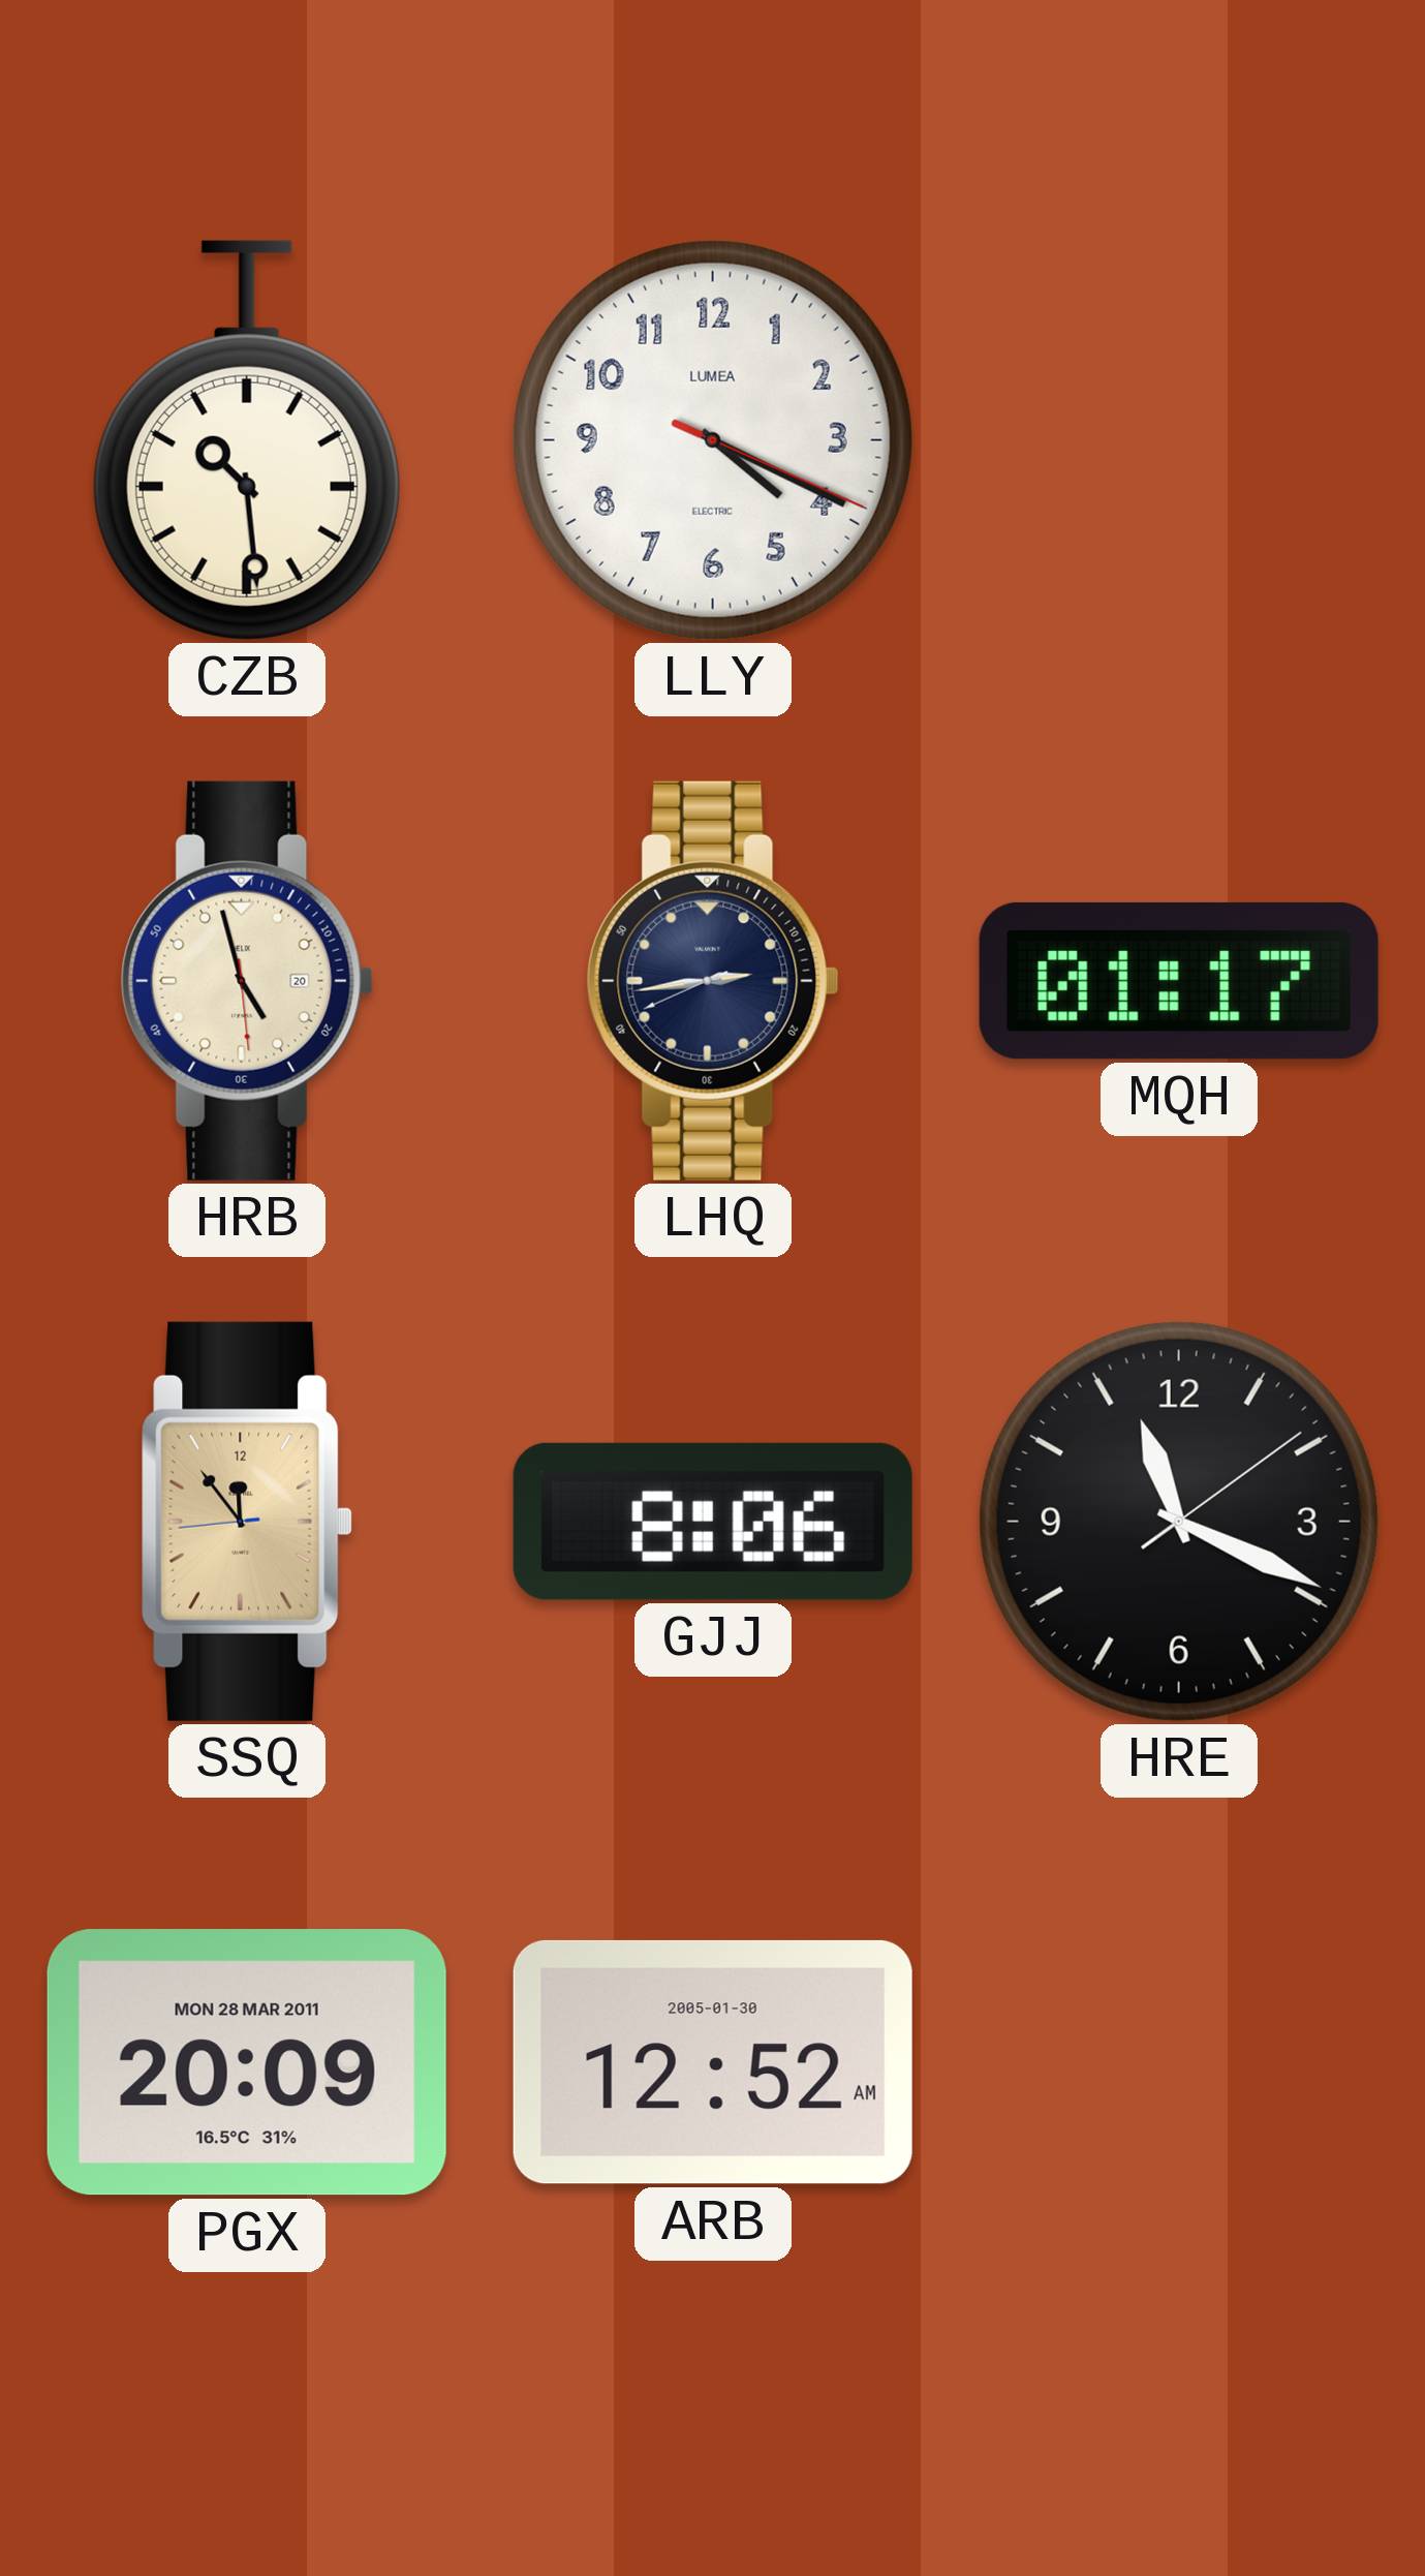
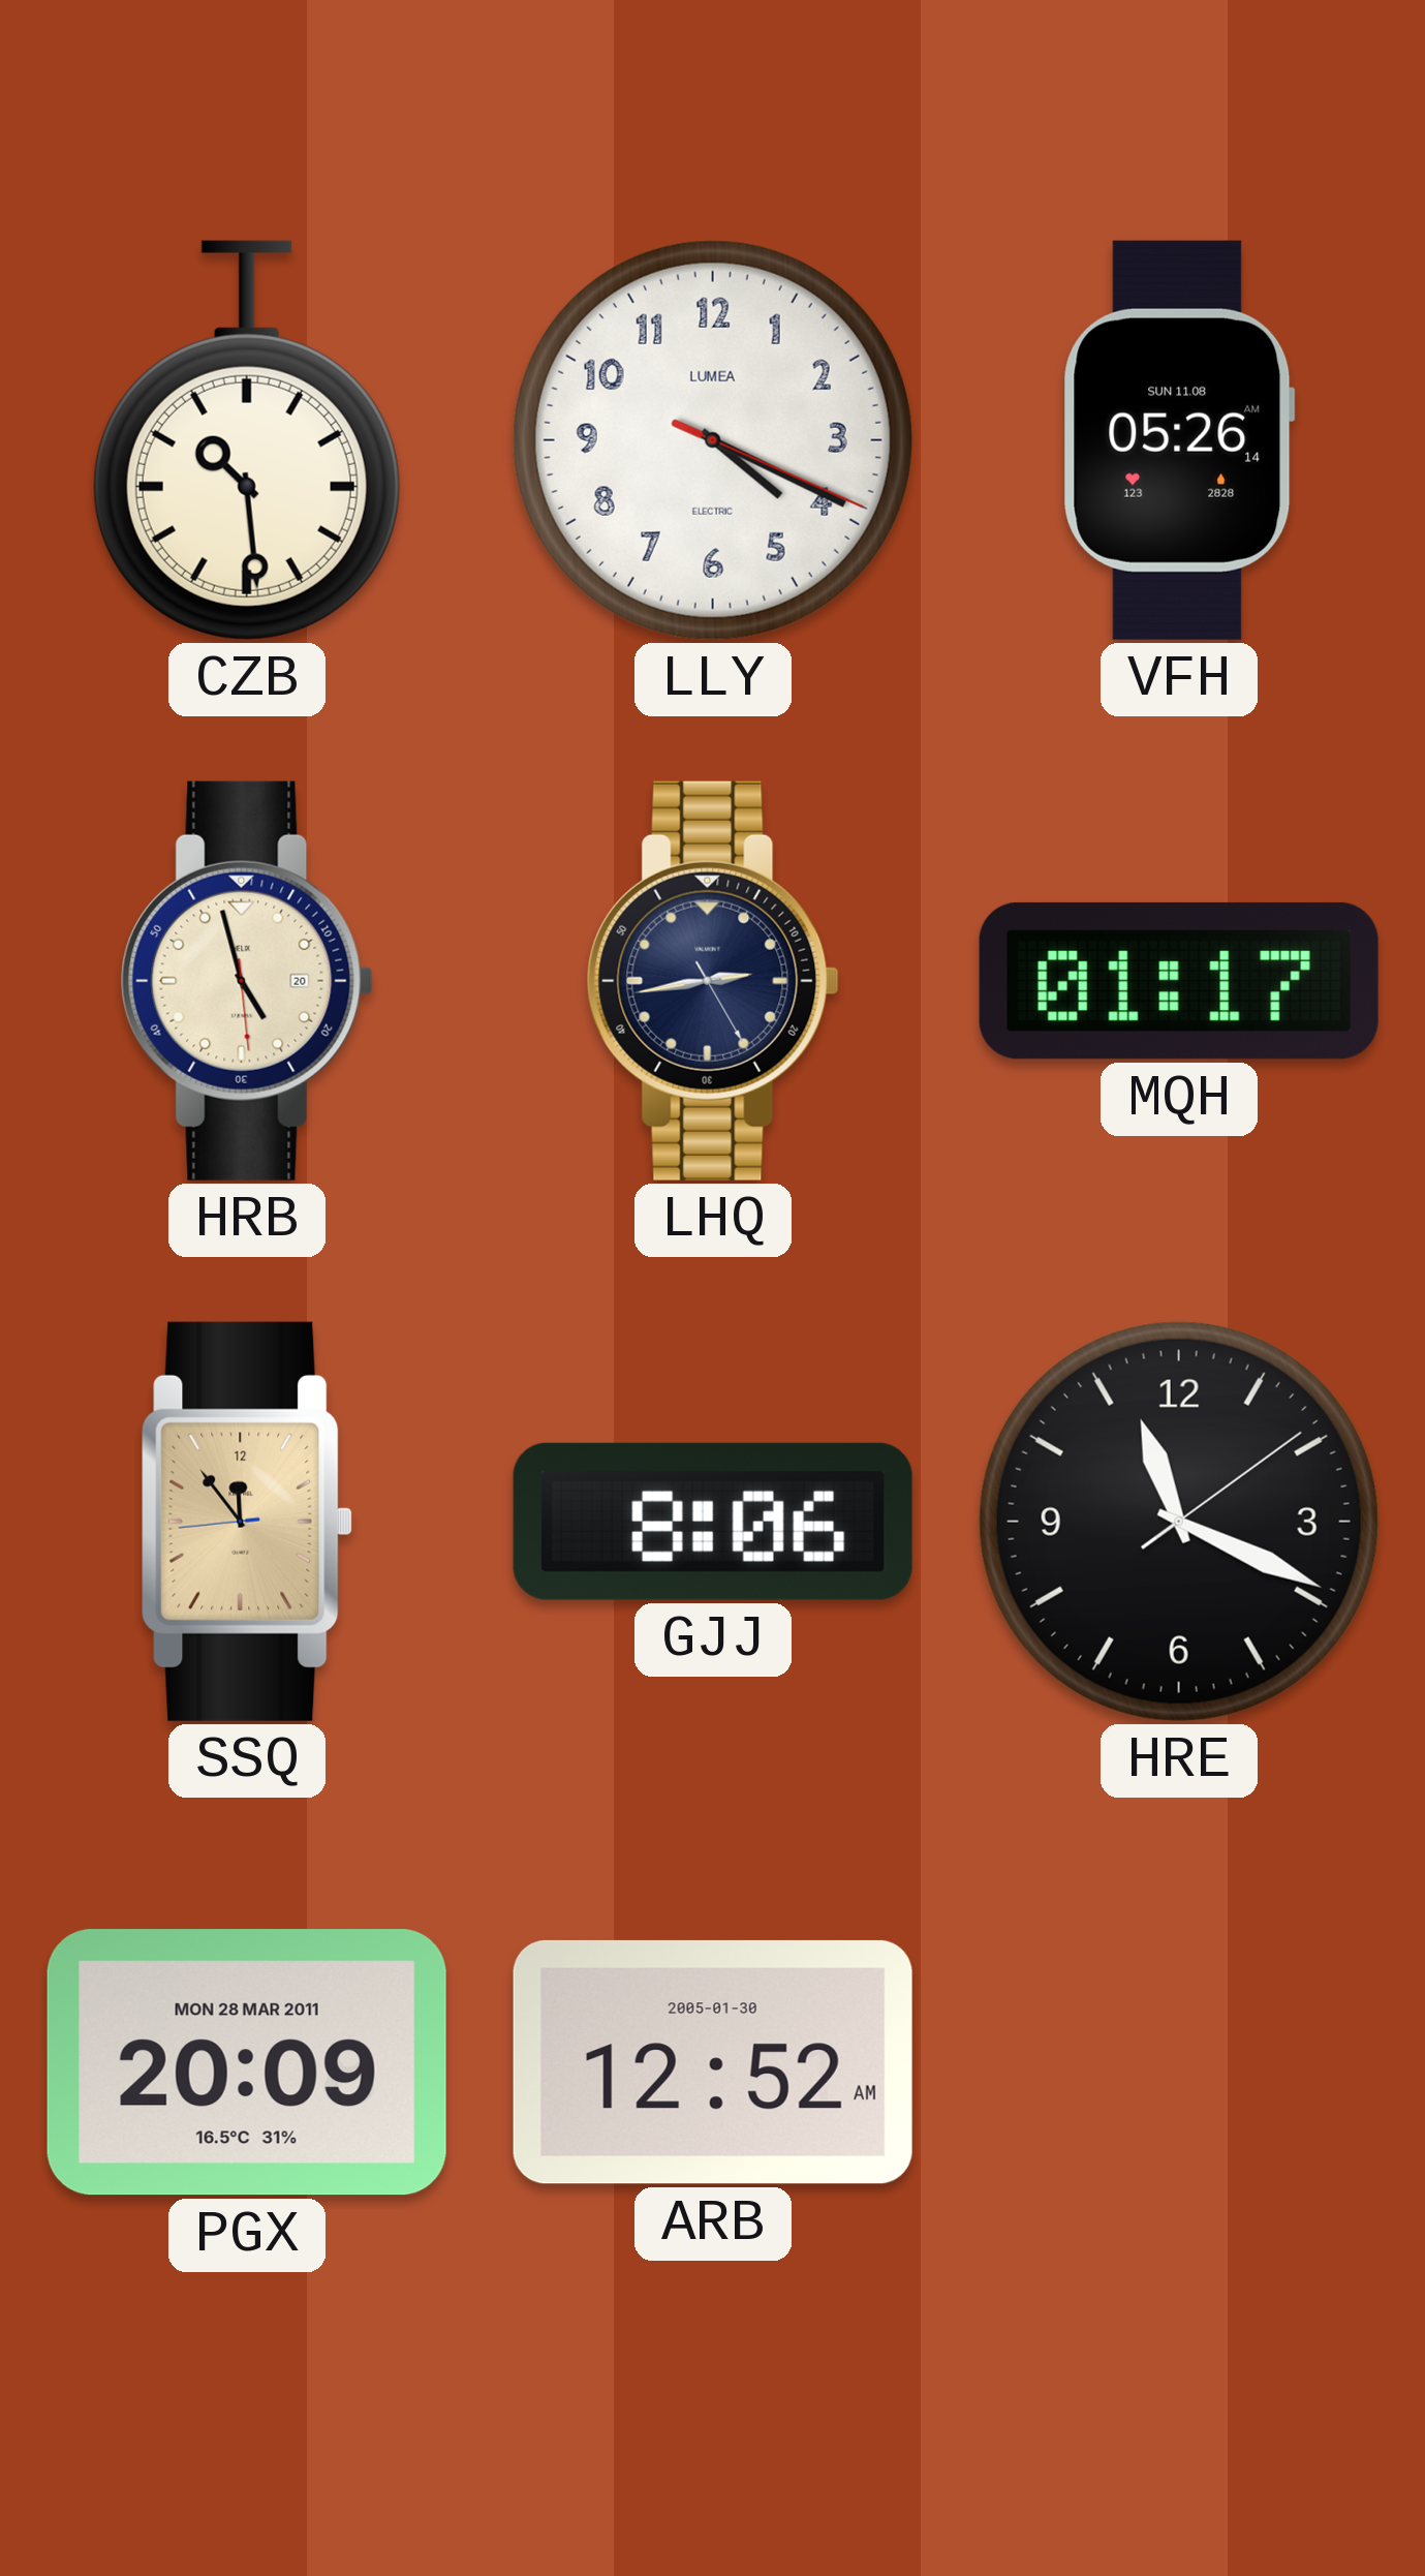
VFH: none -> 05:26
LHQ: 2:43:41 -> 2:43:25
